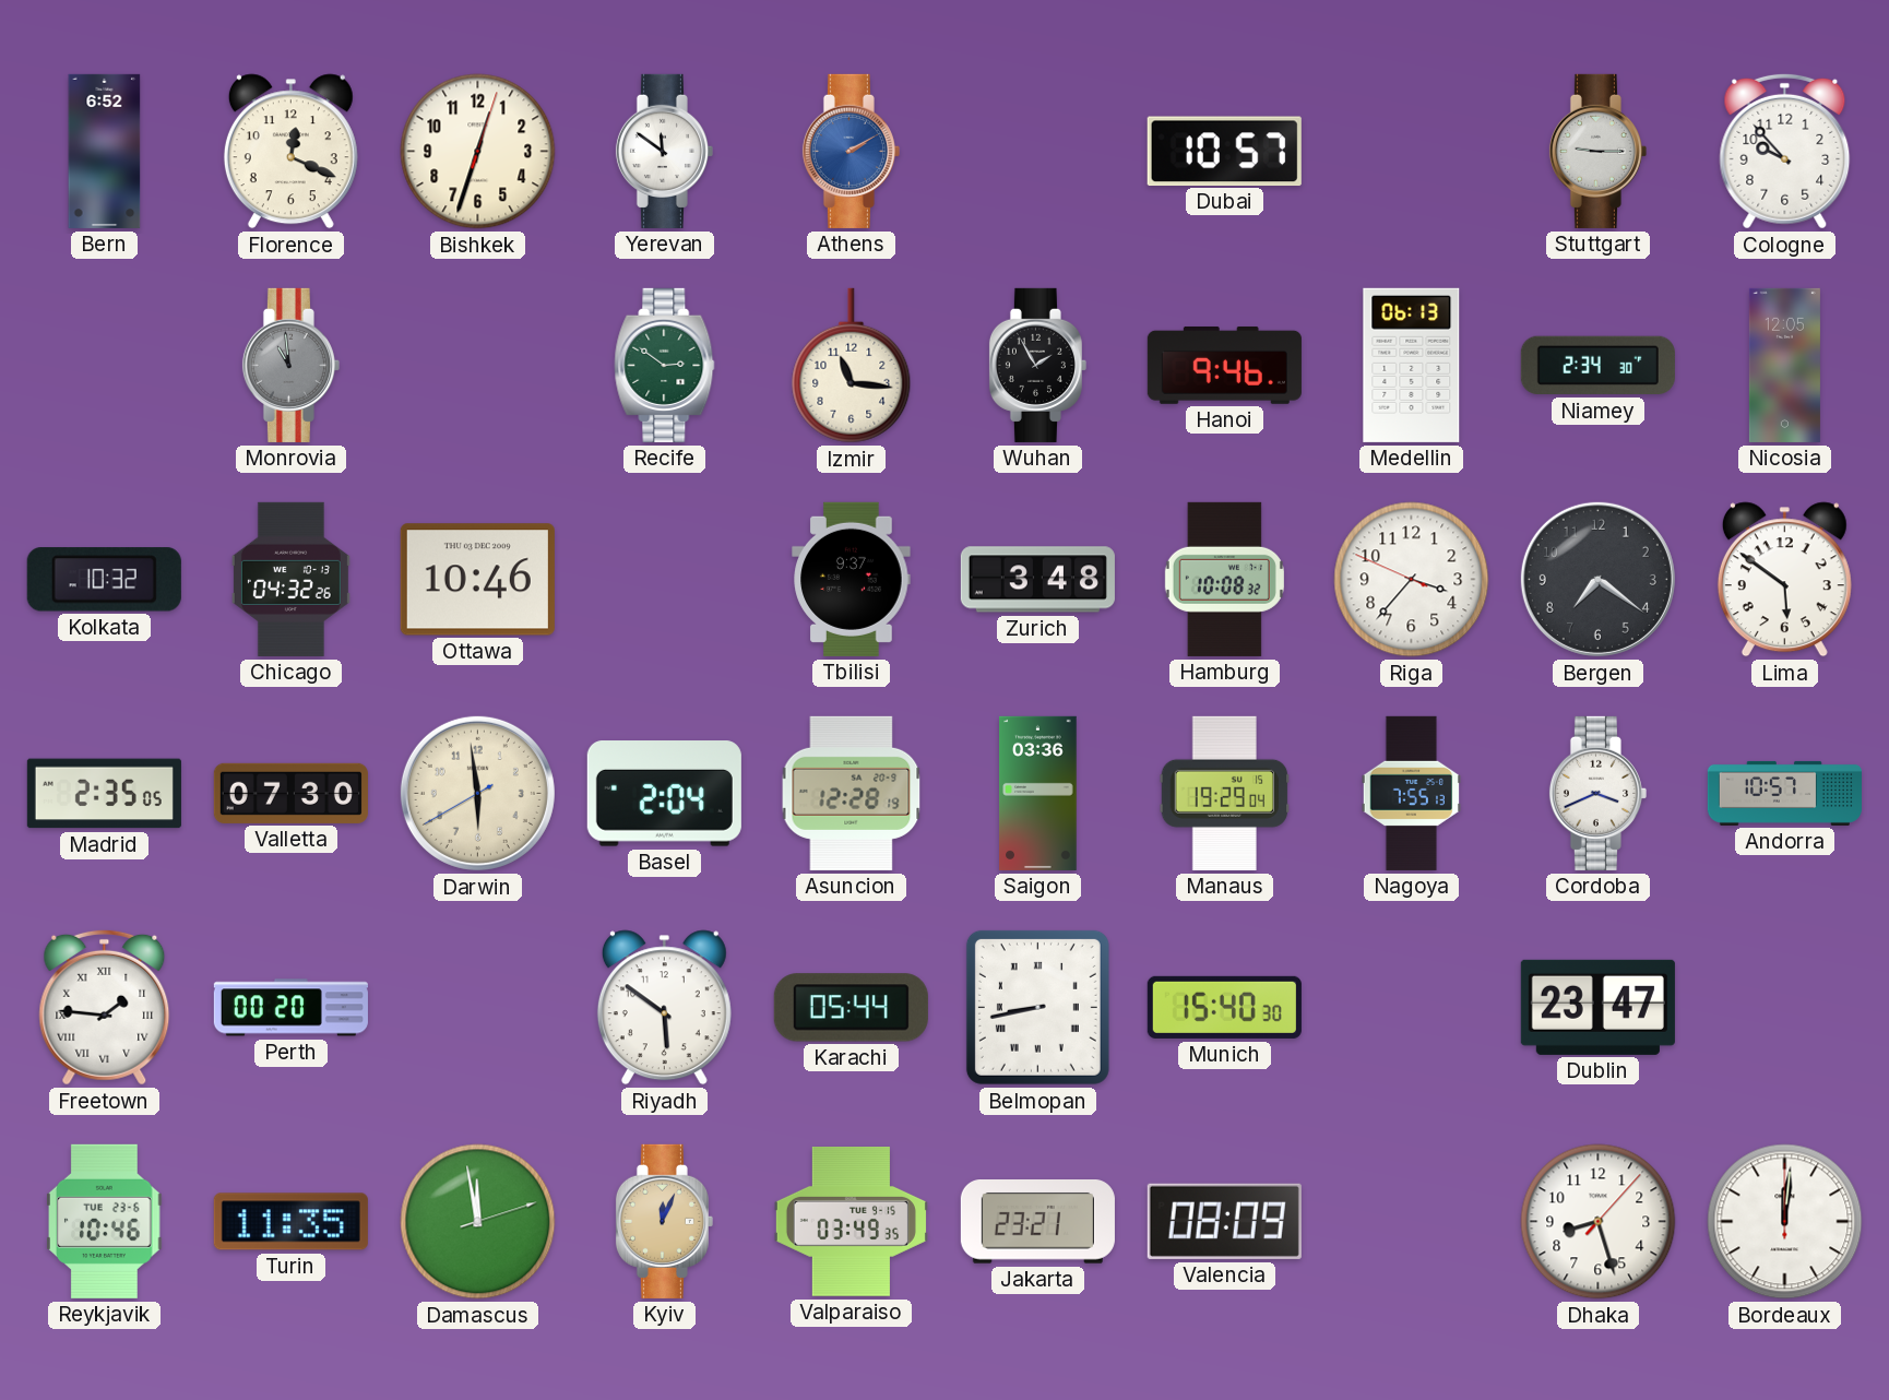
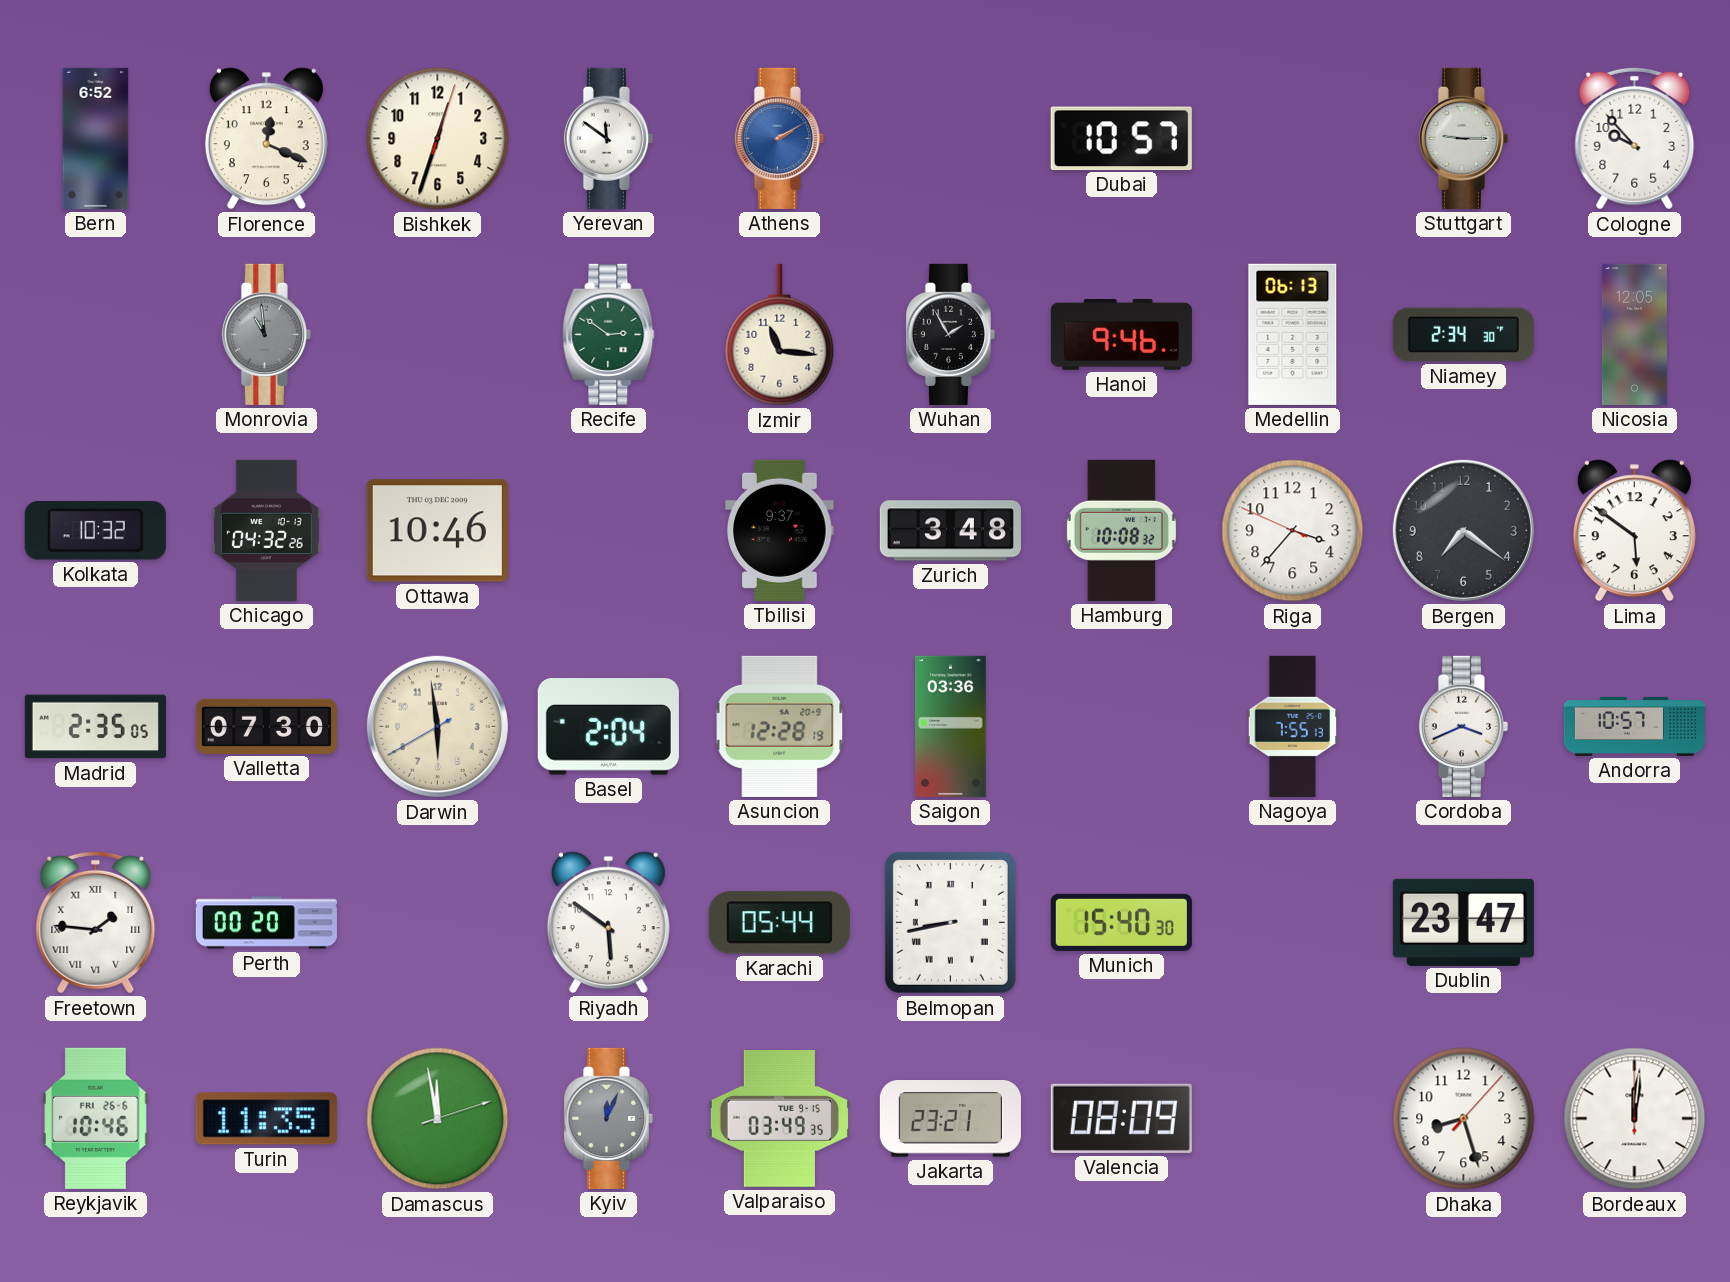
Manaus: 19:29 -> none
Reykjavik date: TUE 23-6 -> FRI 26-6
Kyiv dial: champagne -> grey
